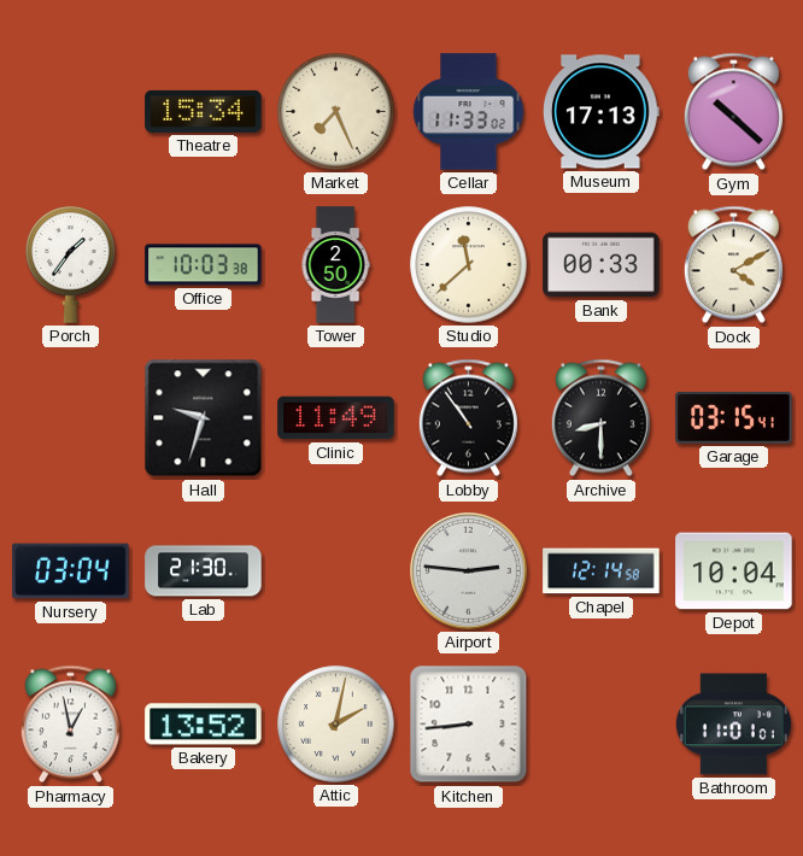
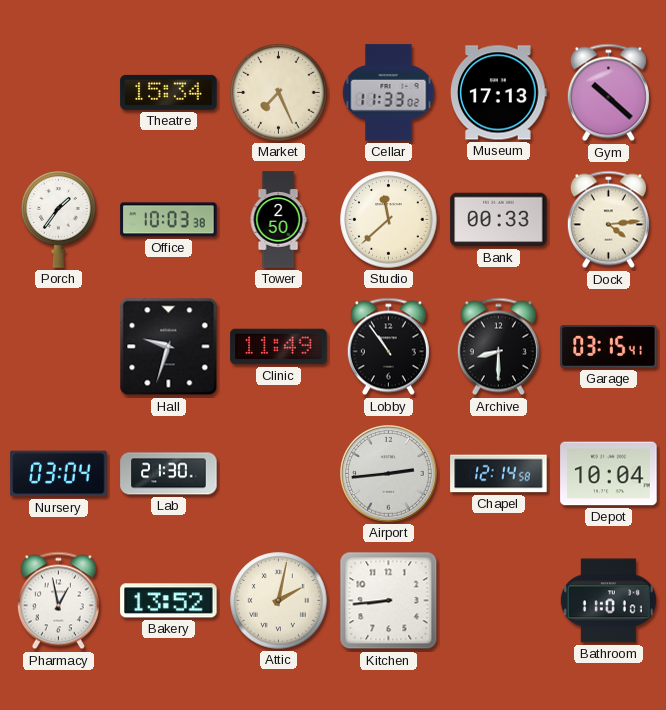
Dock: 4:10 -> 4:14
Airport: 2:46 -> 2:44
